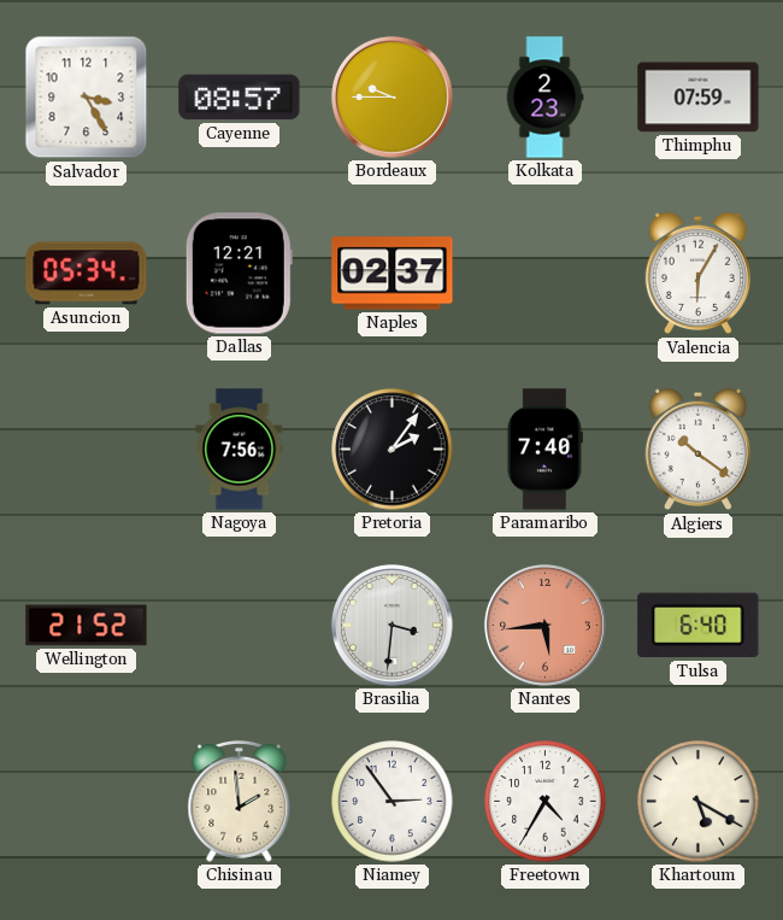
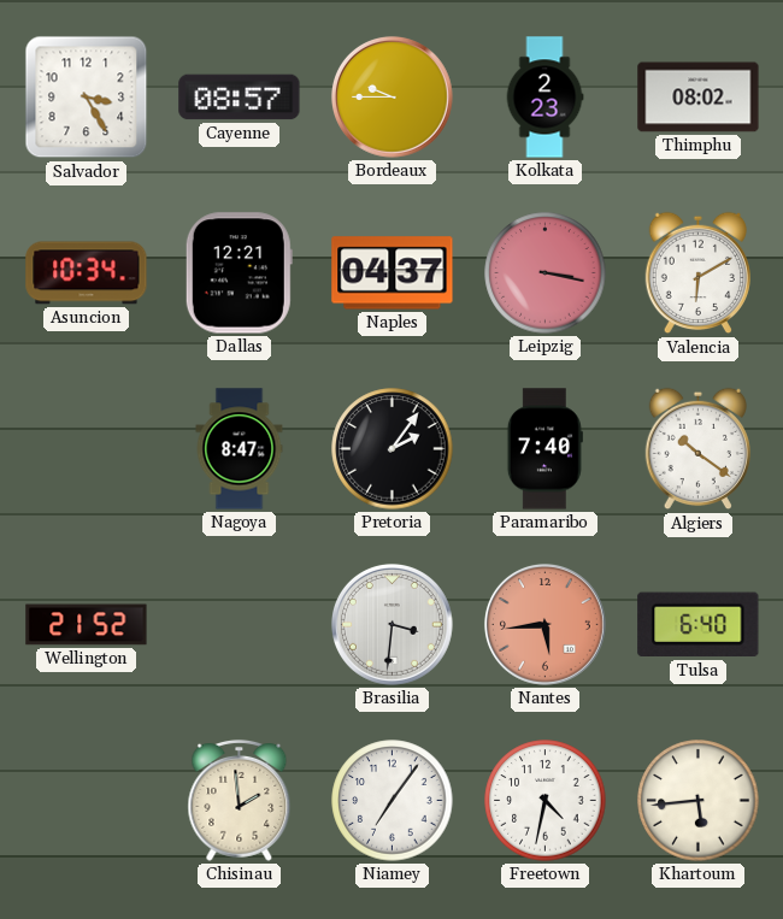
Thimphu: 07:59 -> 08:02
Asuncion: 05:34 -> 10:34
Naples: 02:37 -> 04:37
Leipzig: none -> 3:17
Valencia: 6:05 -> 6:10
Nagoya: 7:56 -> 8:47
Niamey: 2:54 -> 7:06
Freetown: 4:35 -> 4:32
Khartoum: 5:20 -> 5:44
